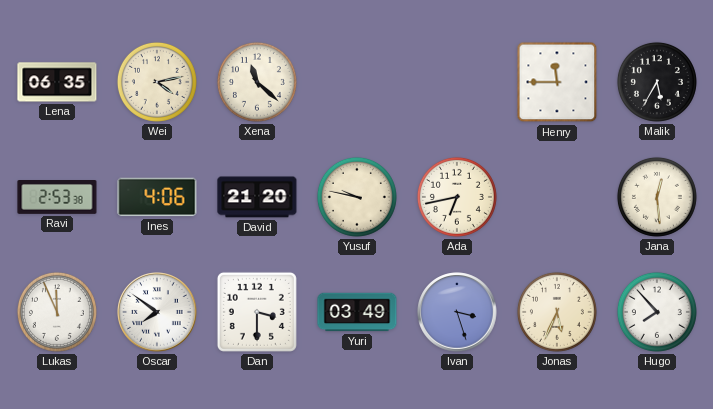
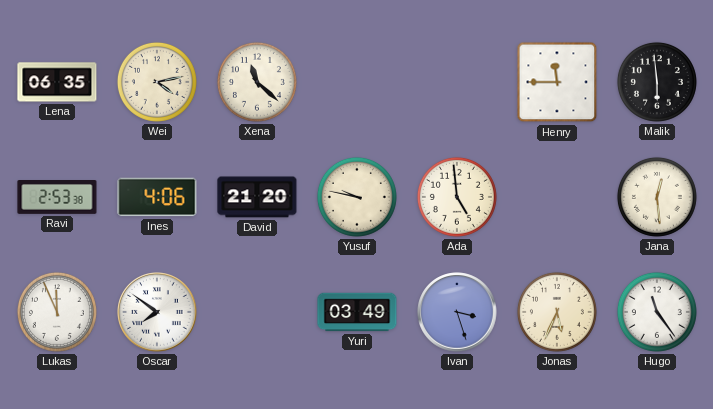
Malik: 5:35 -> 5:59
Ada: 6:43 -> 4:59
Dan: 3:30 -> none
Hugo: 7:53 -> 11:24
